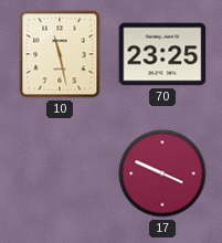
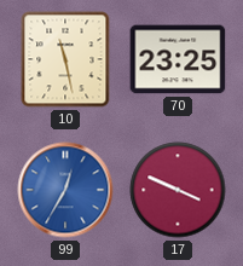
99: none -> 12:35
